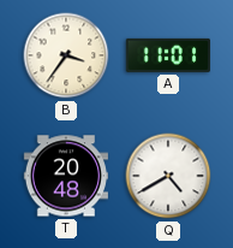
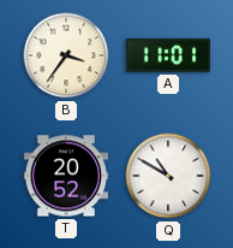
T: 20:48 -> 20:52
Q: 4:40 -> 10:50
